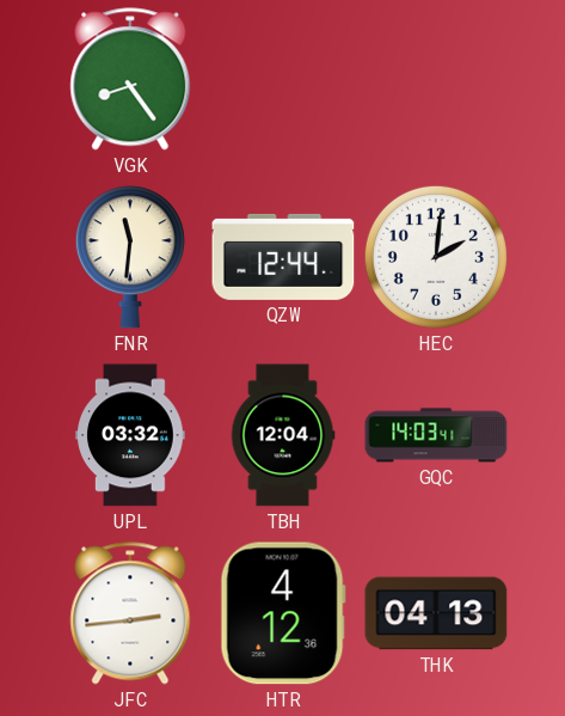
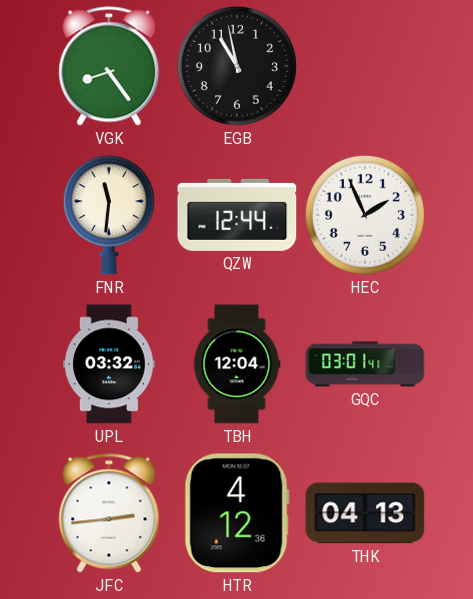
EGB: none -> 10:58
HEC: 2:01 -> 1:56
GQC: 14:03 -> 03:01
